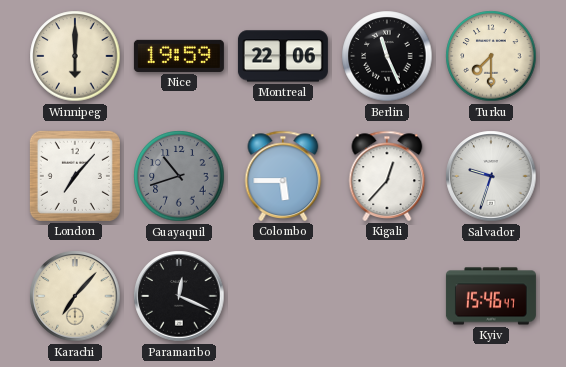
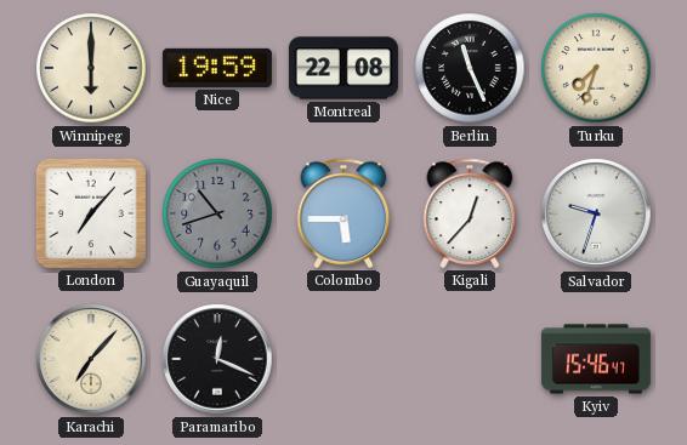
Montreal: 22:06 -> 22:08
Turku: 7:30 -> 7:33
